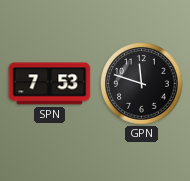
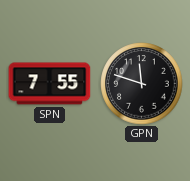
SPN: 7:53 -> 7:55
